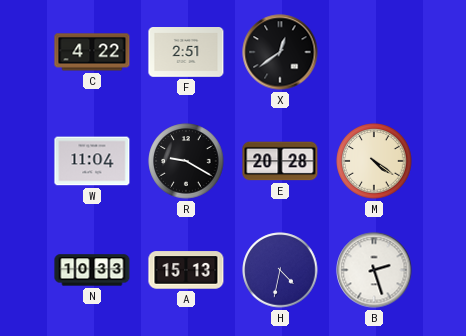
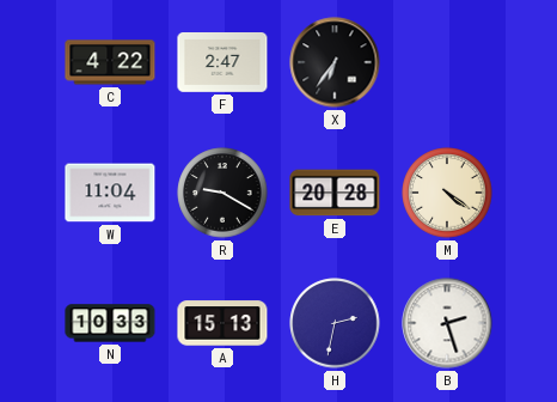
F: 2:51 -> 2:47
X: 12:39 -> 6:36
H: 4:32 -> 2:32
